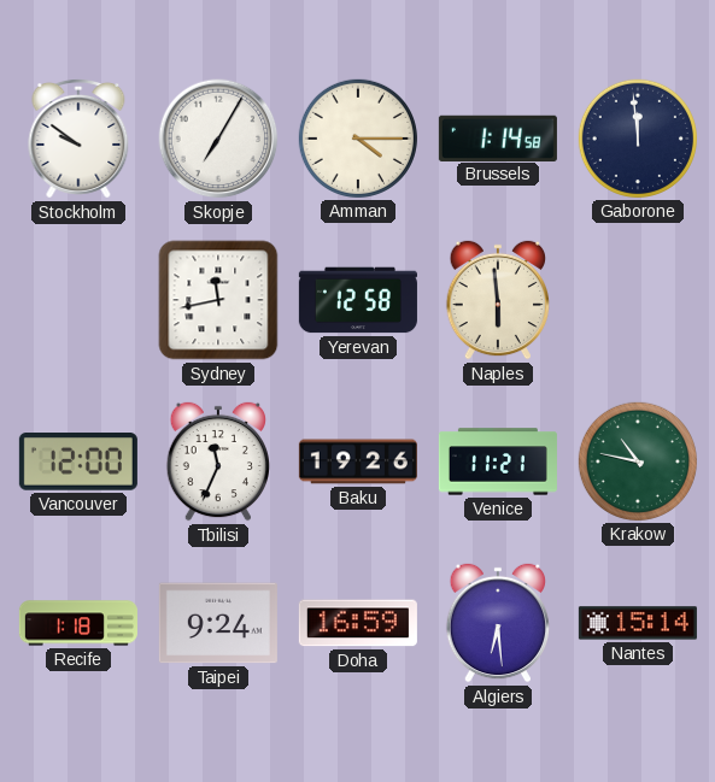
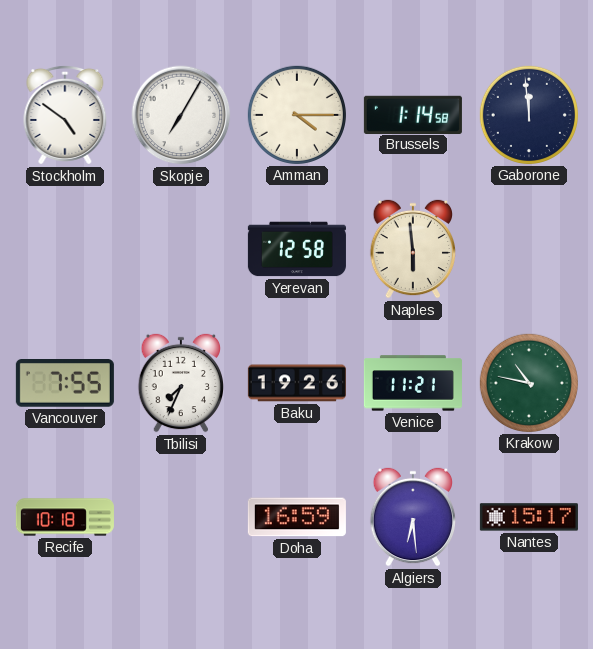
Stockholm: 9:51 -> 4:51
Sydney: 11:43 -> none
Vancouver: 12:00 -> 7:55
Tbilisi: 11:34 -> 7:34
Recife: 1:18 -> 10:18
Taipei: 9:24 -> none
Nantes: 15:14 -> 15:17
